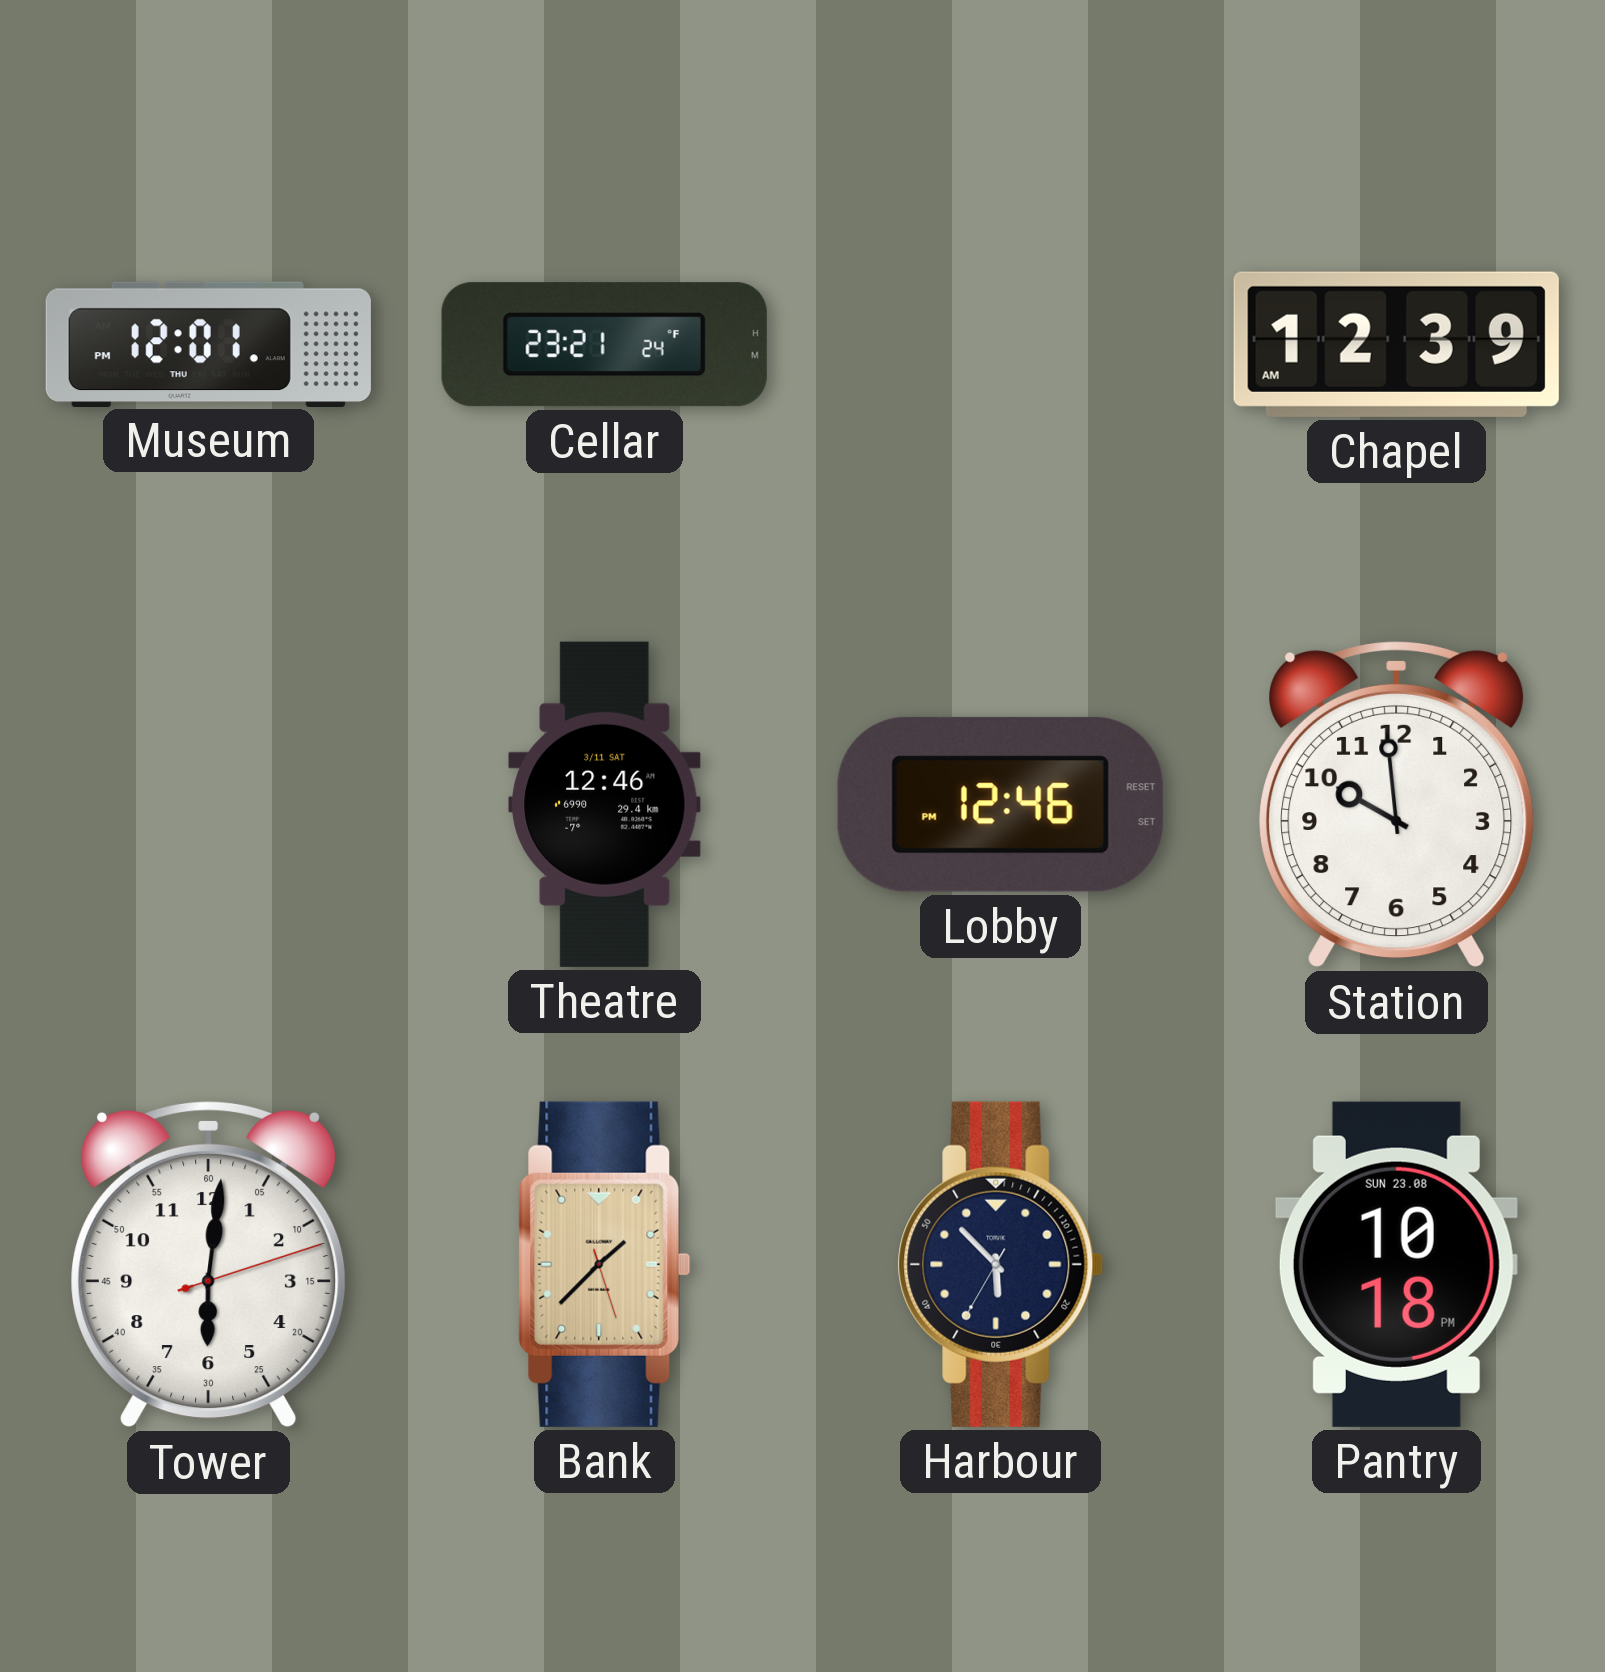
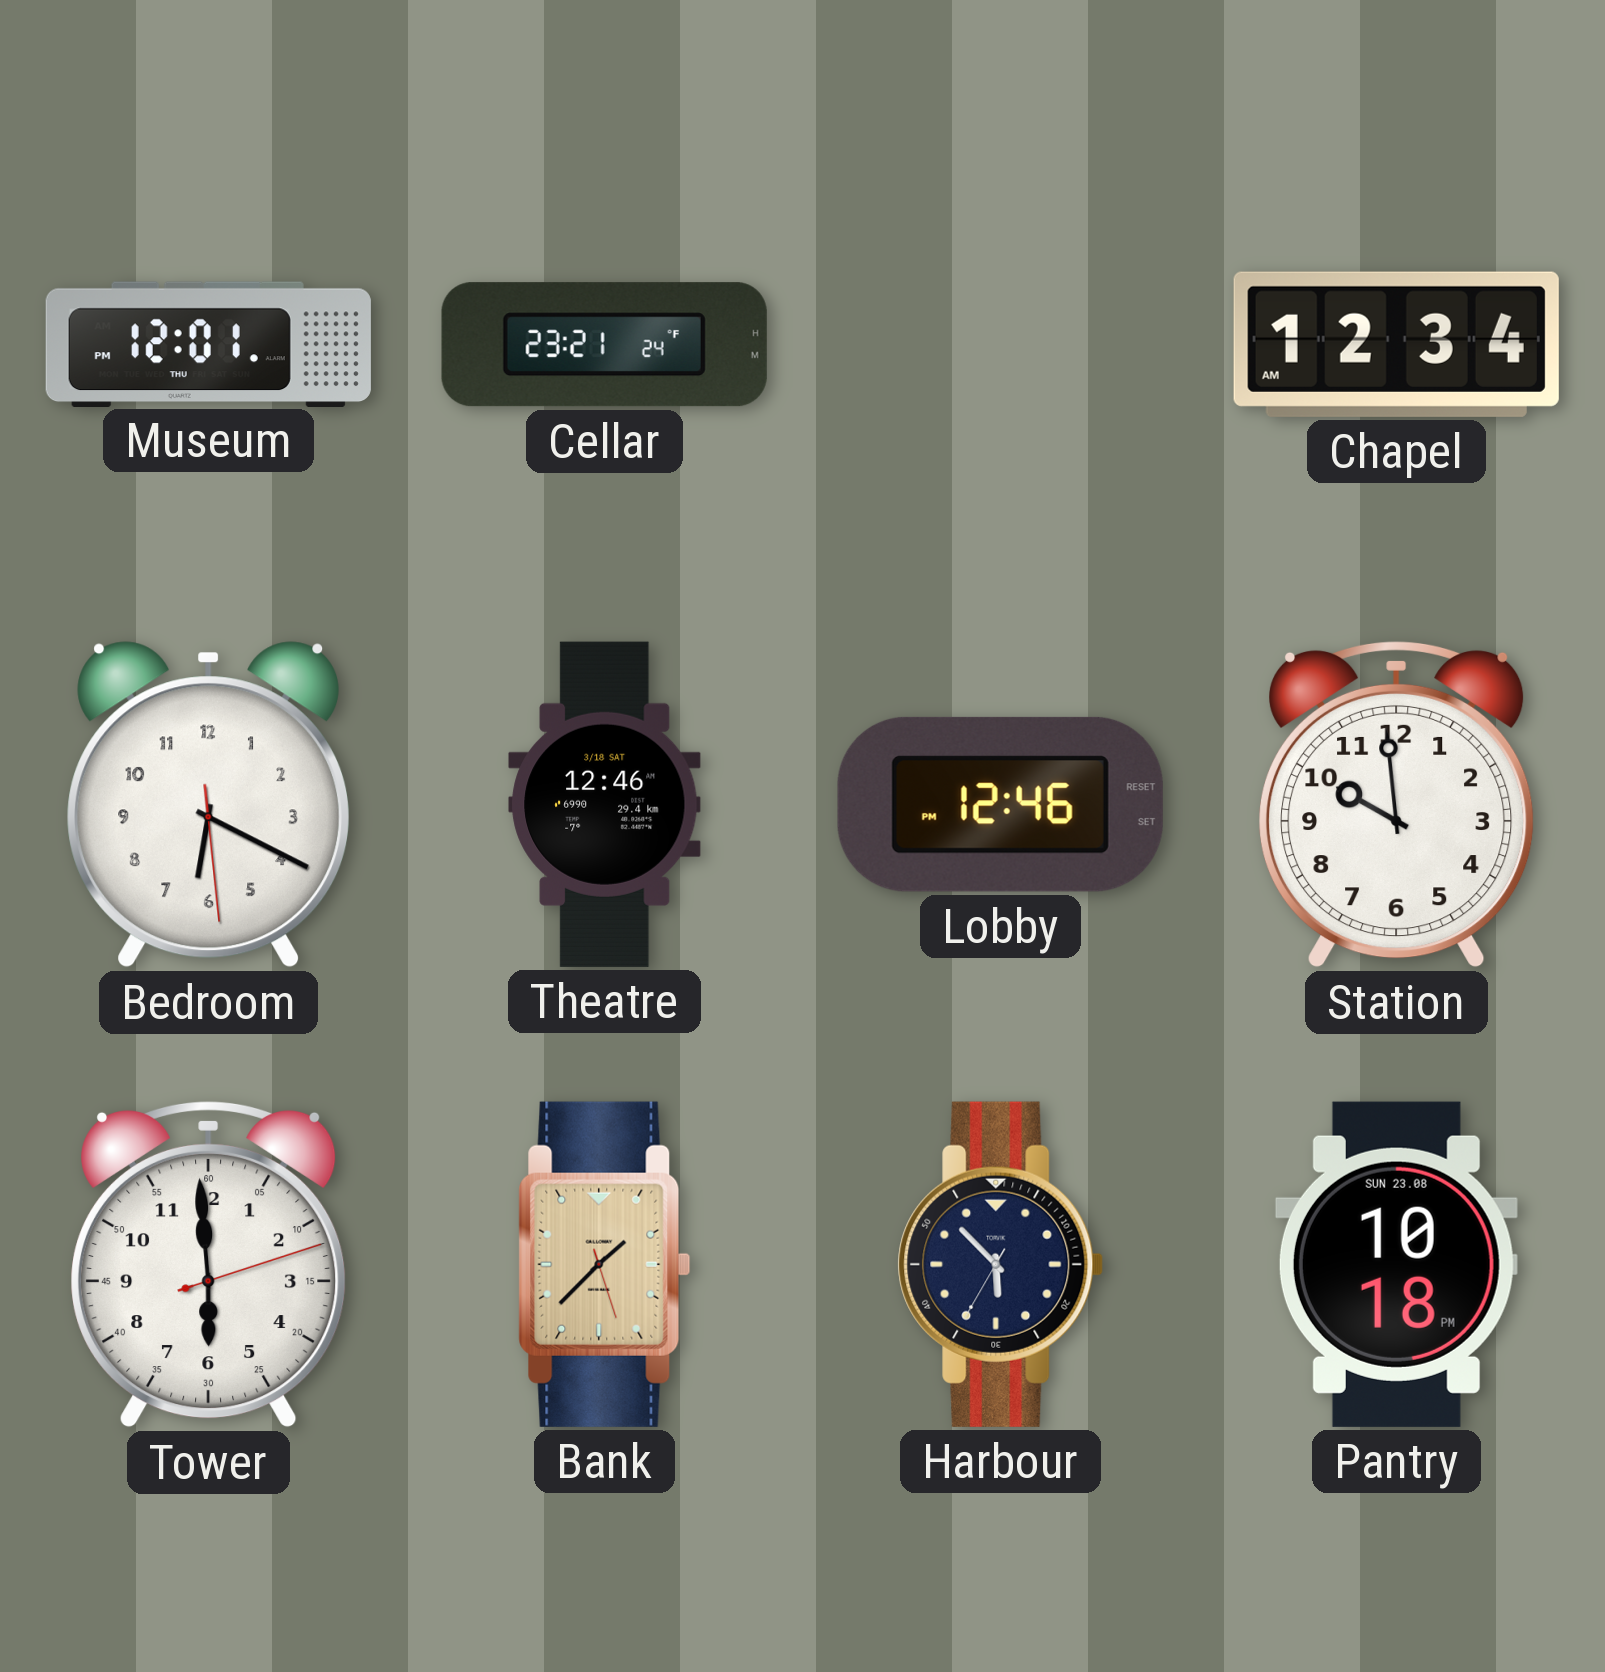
Chapel: 12:39 -> 12:34
Bedroom: none -> 6:19
Theatre date: 3/11 SAT -> 3/18 SAT
Tower: 6:01 -> 5:59
